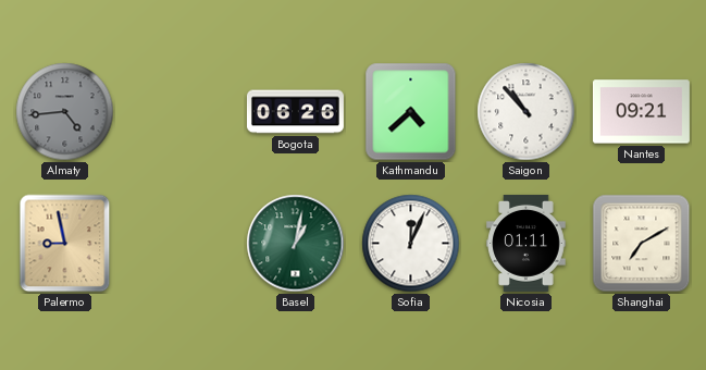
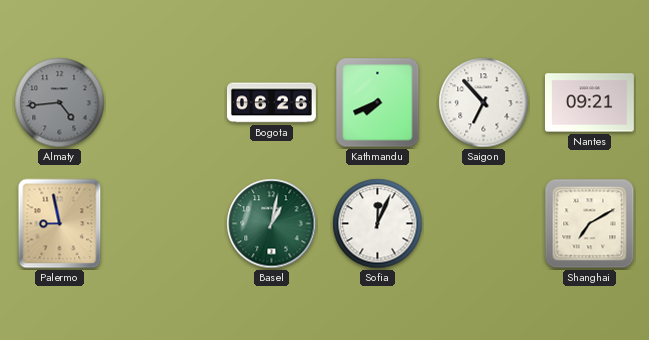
Kathmandu: 4:38 -> 7:41
Saigon: 10:53 -> 6:53
Nicosia: 01:11 -> none
